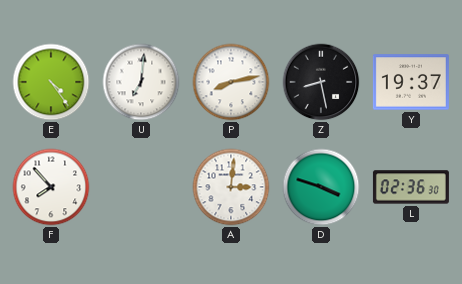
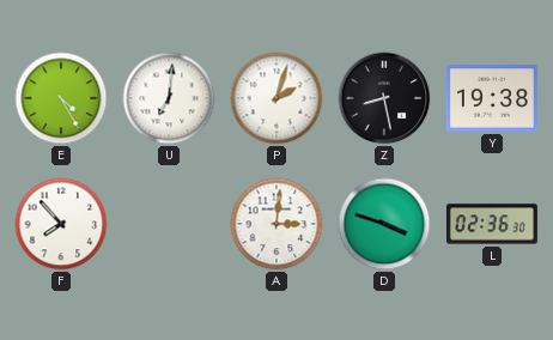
E: 4:24 -> 4:25
P: 8:13 -> 2:03
Y: 19:37 -> 19:38
